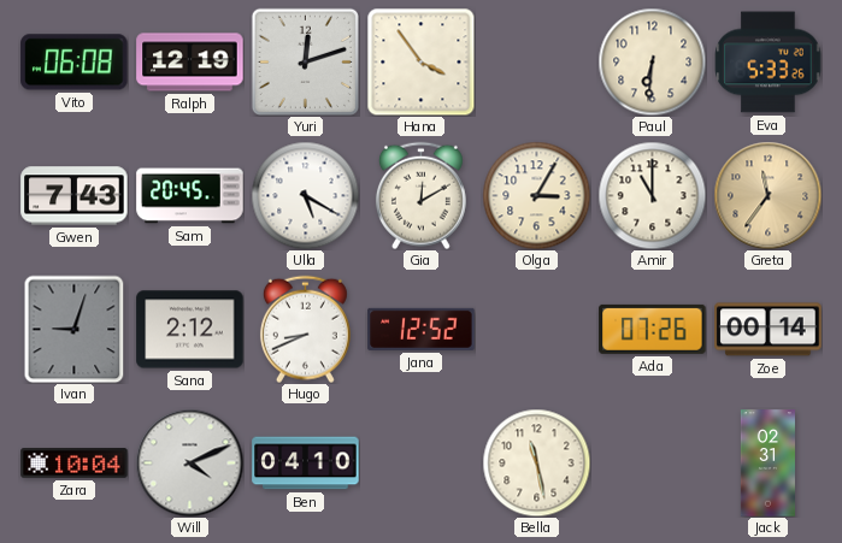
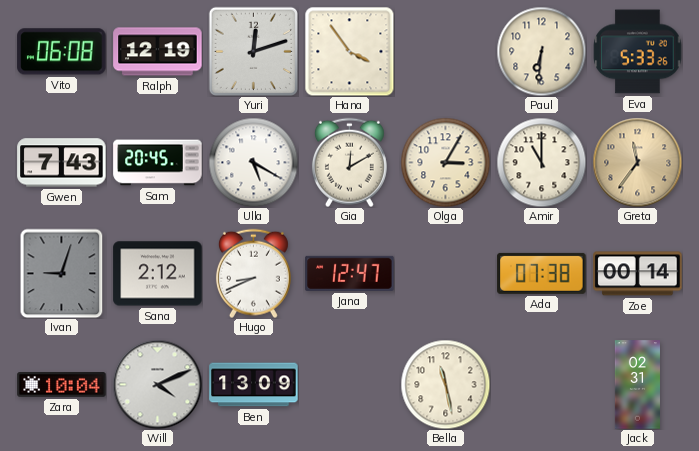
Jana: 12:52 -> 12:47
Ada: 07:26 -> 07:38
Ben: 04:10 -> 13:09
